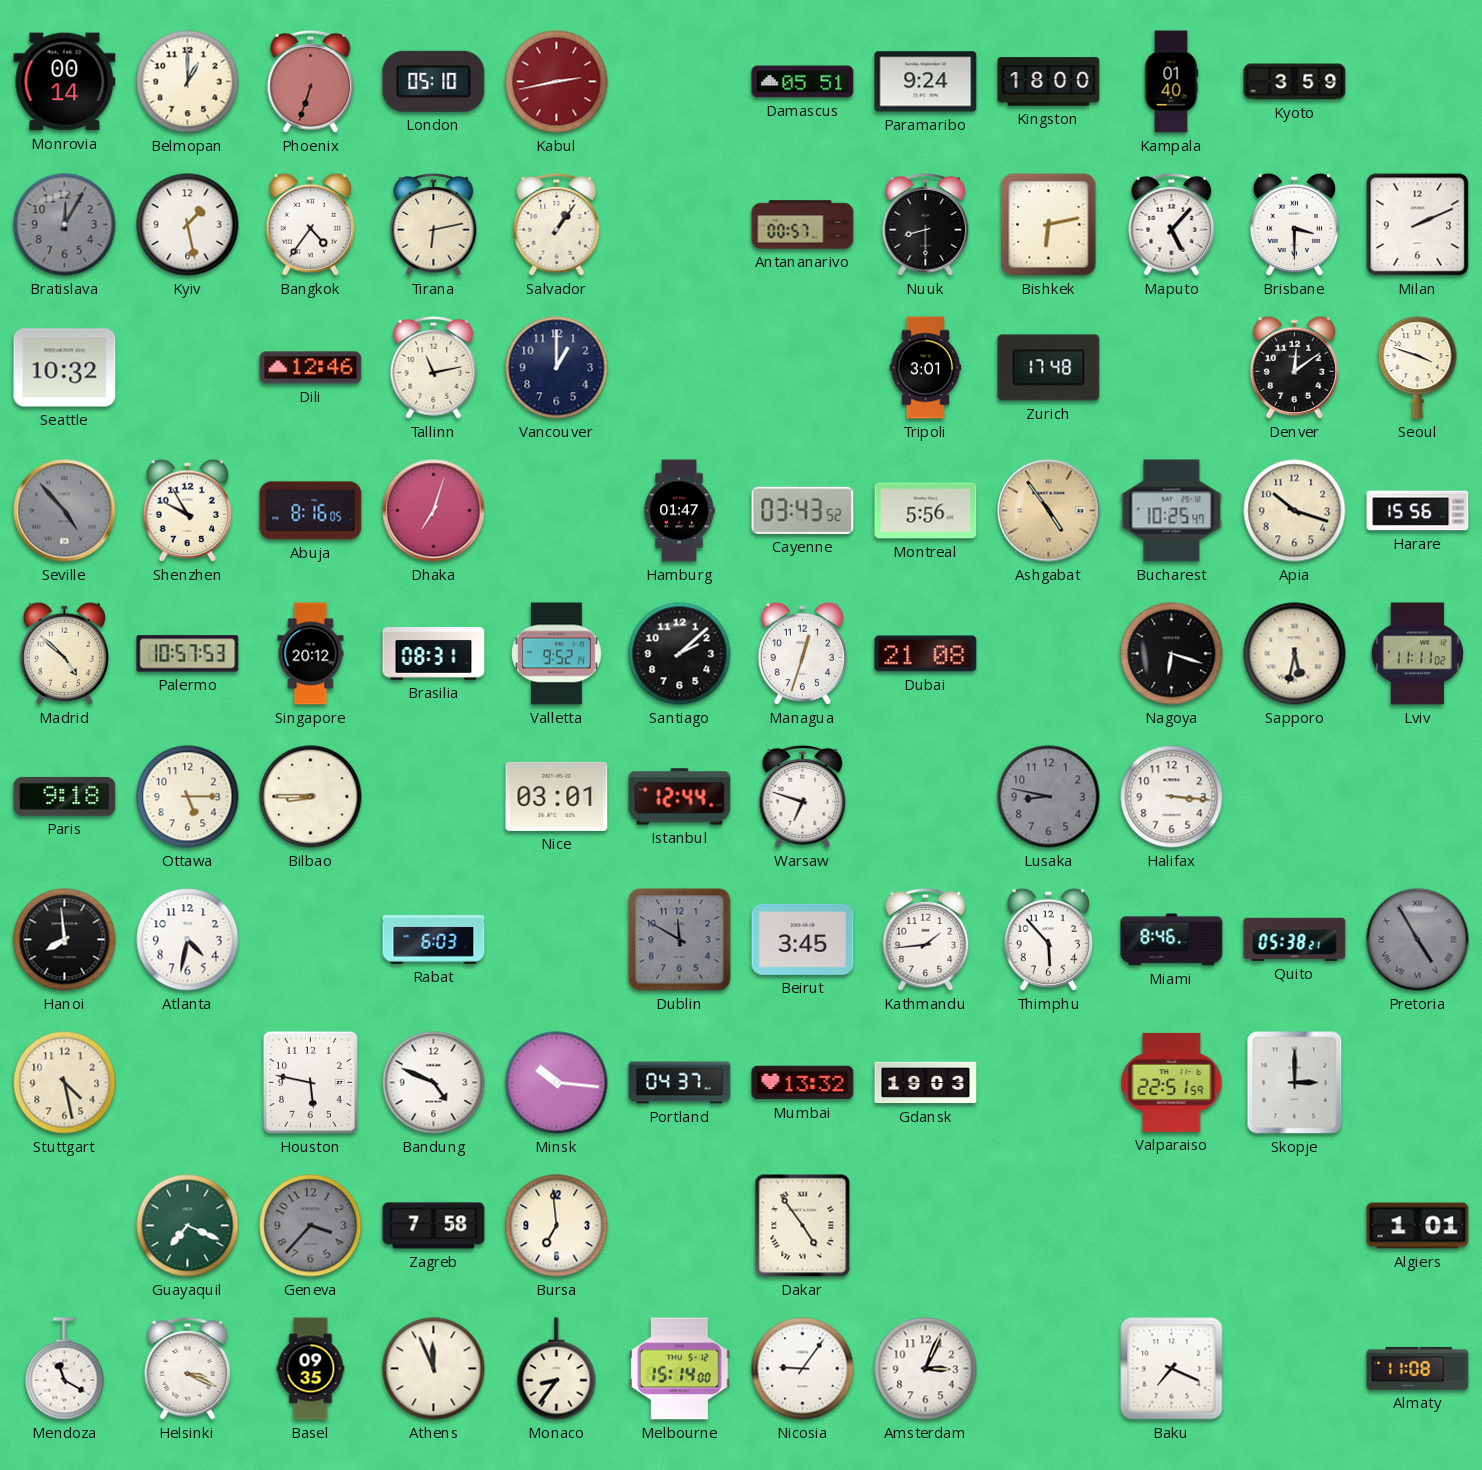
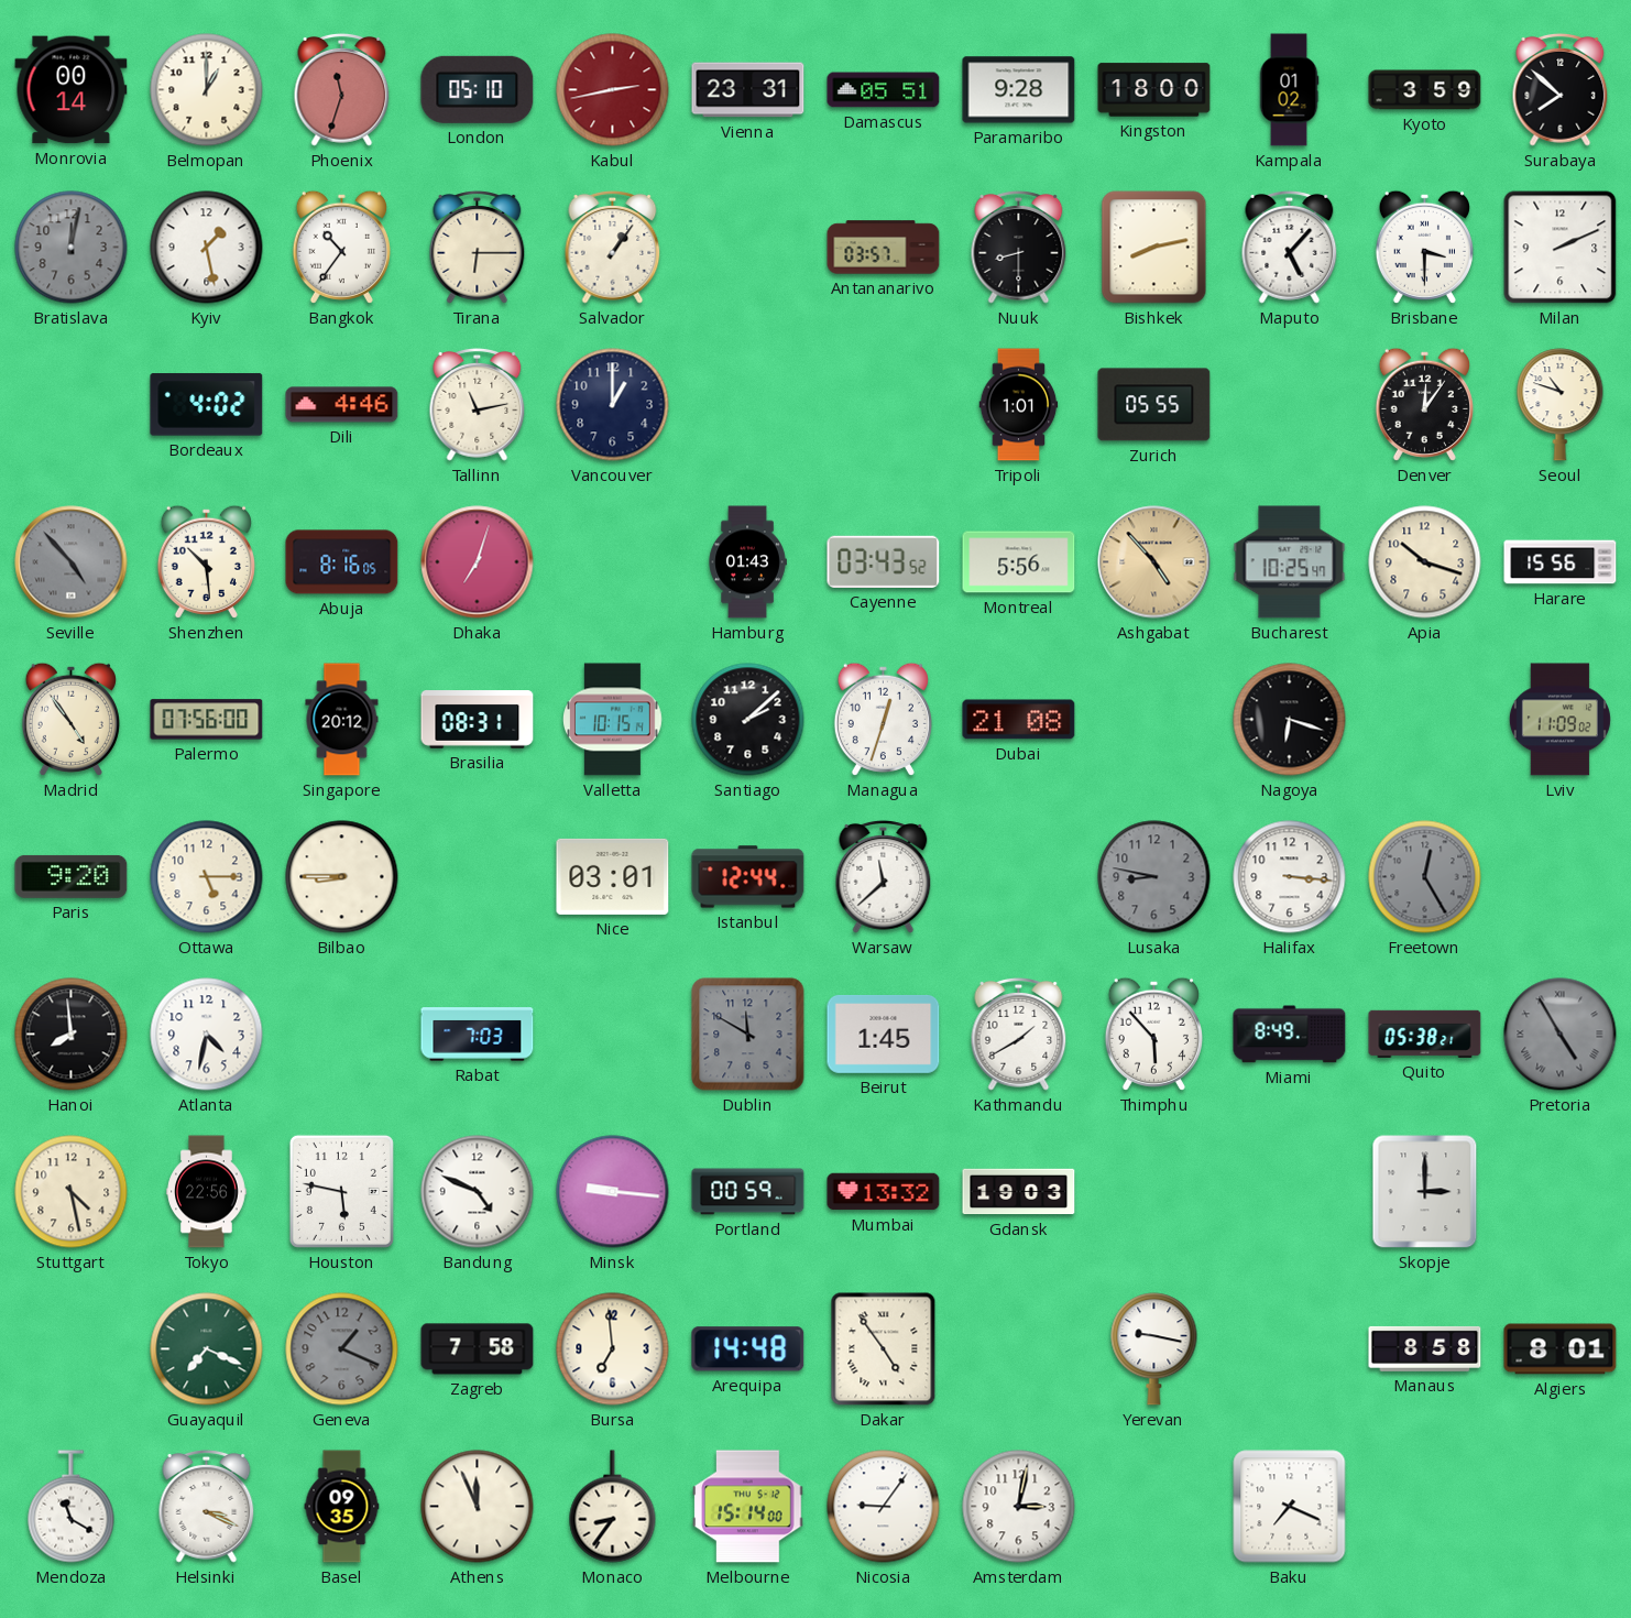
Phoenix: 6:33 -> 11:33
Vienna: none -> 23:31
Paramaribo: 9:24 -> 9:28
Kampala: 01:40 -> 01:02
Surabaya: none -> 7:52
Bratislava: 12:05 -> 12:02
Bangkok: 4:36 -> 10:36
Tirana: 6:13 -> 6:15
Antananarivo: 00:57 -> 03:57
Bishkek: 6:13 -> 8:13
Seattle: 10:32 -> none
Bordeaux: none -> 4:02
Dili: 12:46 -> 4:46
Tripoli: 3:01 -> 1:01
Zurich: 17:48 -> 05:55
Denver: 12:09 -> 12:06
Seoul: 3:48 -> 10:48
Shenzhen: 9:55 -> 10:29
Hamburg: 01:47 -> 01:43
Ashgabat: 4:54 -> 4:53
Madrid: 4:52 -> 4:54
Palermo: 10:57 -> 07:56
Valletta: 9:52 -> 10:15
Sapporo: 5:32 -> none
Lviv: 11:11 -> 11:09
Paris: 9:18 -> 9:20
Warsaw: 6:48 -> 11:38
Freetown: none -> 12:25
Rabat: 6:03 -> 7:03
Beirut: 3:45 -> 1:45
Kathmandu: 1:44 -> 1:40
Miami: 8:46 -> 8:49
Tokyo: none -> 22:56
Minsk: 10:16 -> 9:16
Portland: 04:37 -> 00:59
Valparaiso: 22:51 -> none
Geneva: 3:37 -> 1:19
Arequipa: none -> 14:48
Yerevan: none -> 9:17
Manaus: none -> 8:58
Algiers: 1:01 -> 8:01
Amsterdam: 3:04 -> 3:02
Almaty: 11:08 -> none
